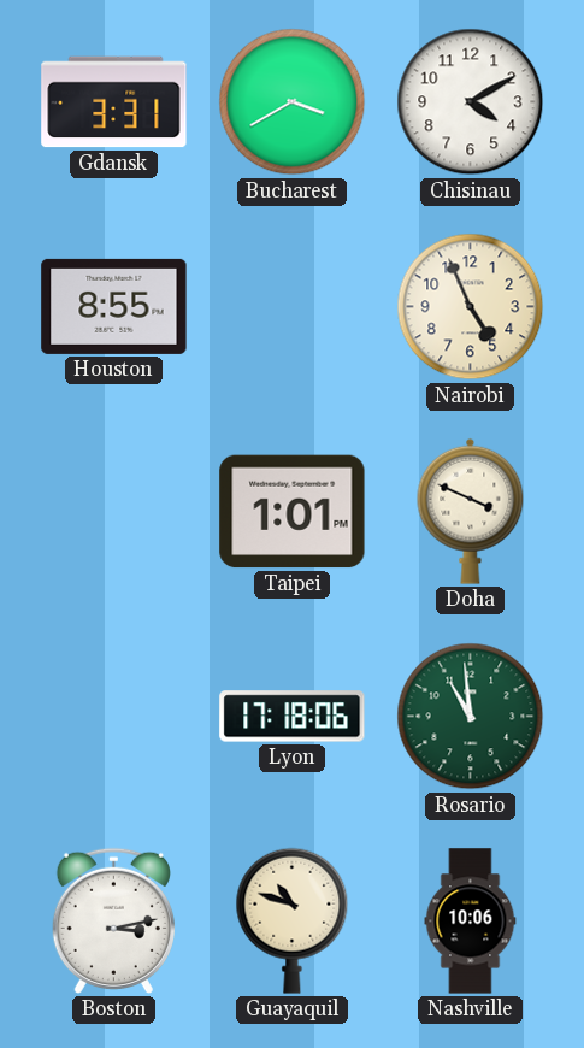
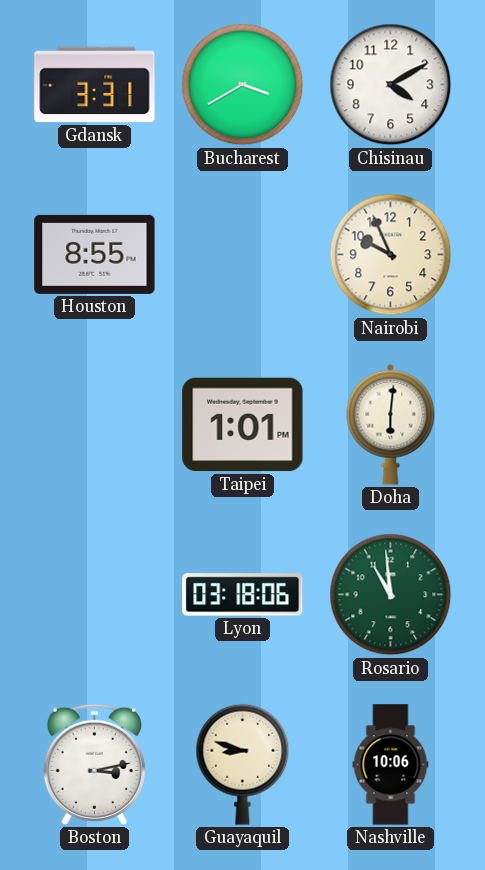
Nairobi: 4:56 -> 9:56
Doha: 3:49 -> 6:01
Lyon: 17:18 -> 03:18
Guayaquil: 10:48 -> 8:48
